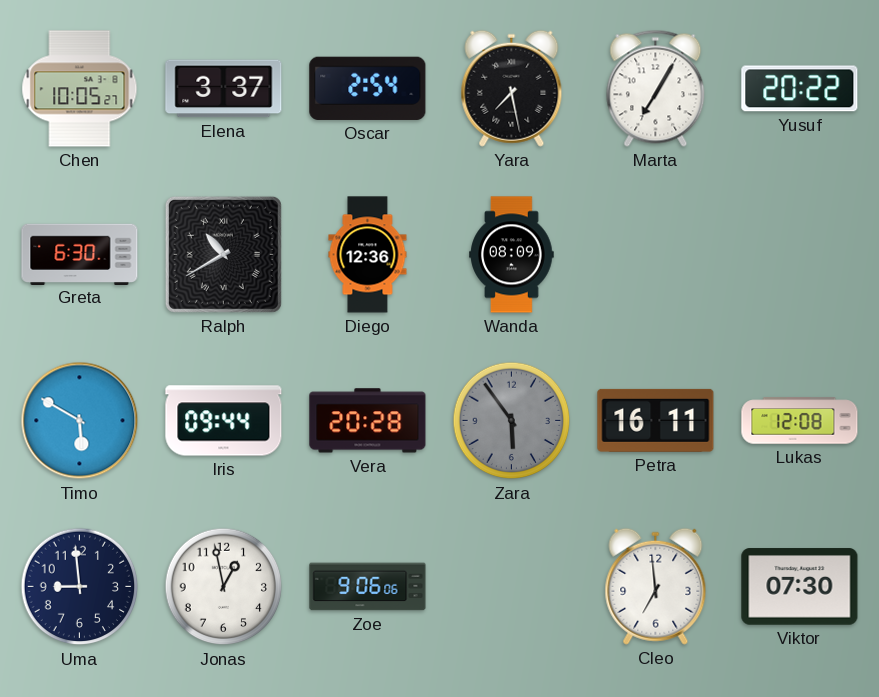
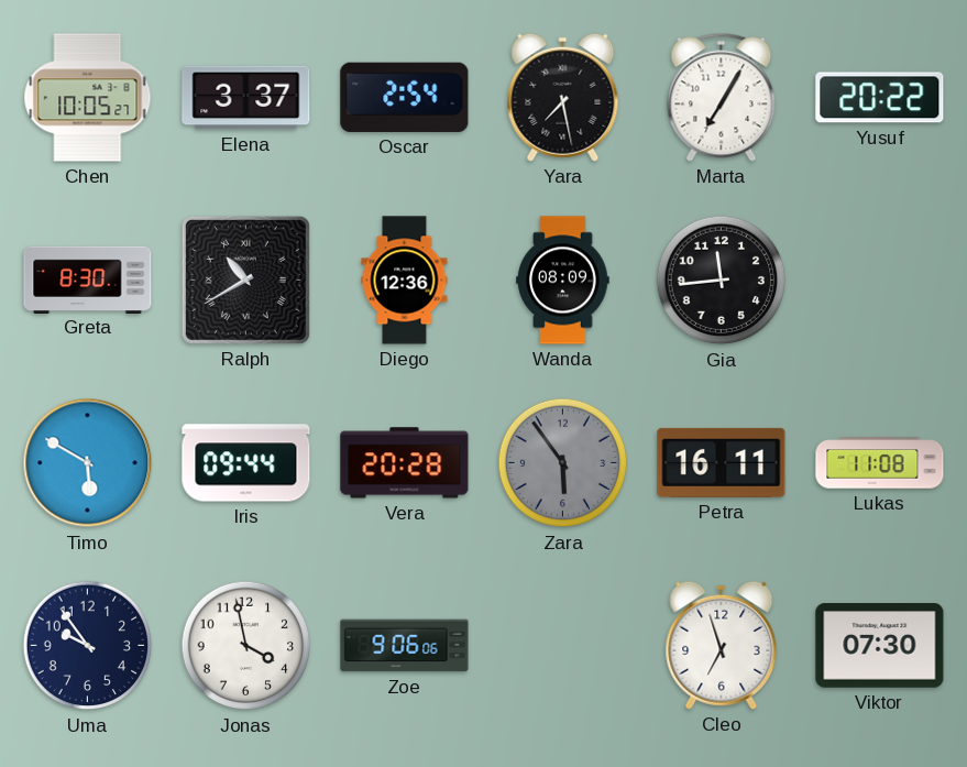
Greta: 6:30 -> 8:30
Gia: none -> 11:44
Lukas: 12:08 -> 11:08
Uma: 8:59 -> 9:54
Jonas: 12:58 -> 3:58
Cleo: 6:59 -> 6:57
